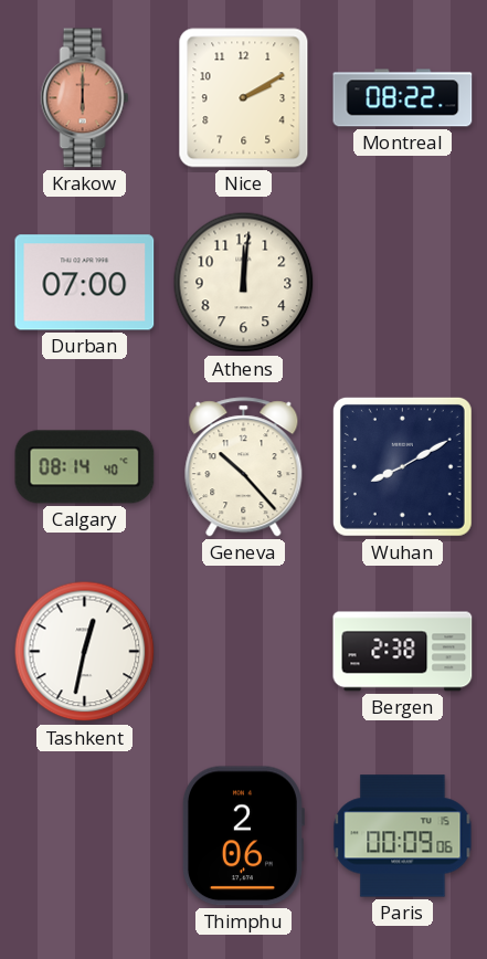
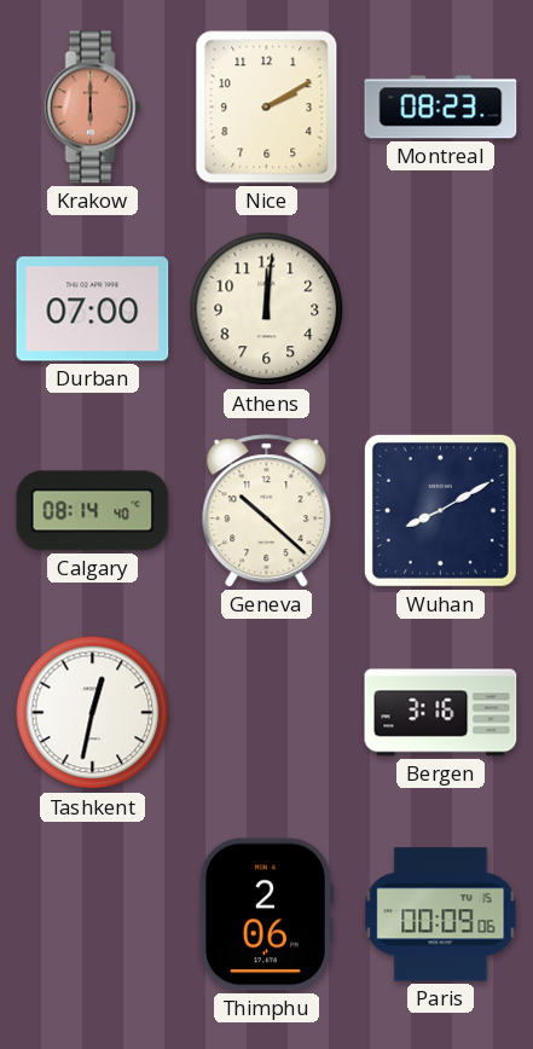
Montreal: 08:22 -> 08:23
Geneva: 10:23 -> 10:22
Bergen: 2:38 -> 3:16
